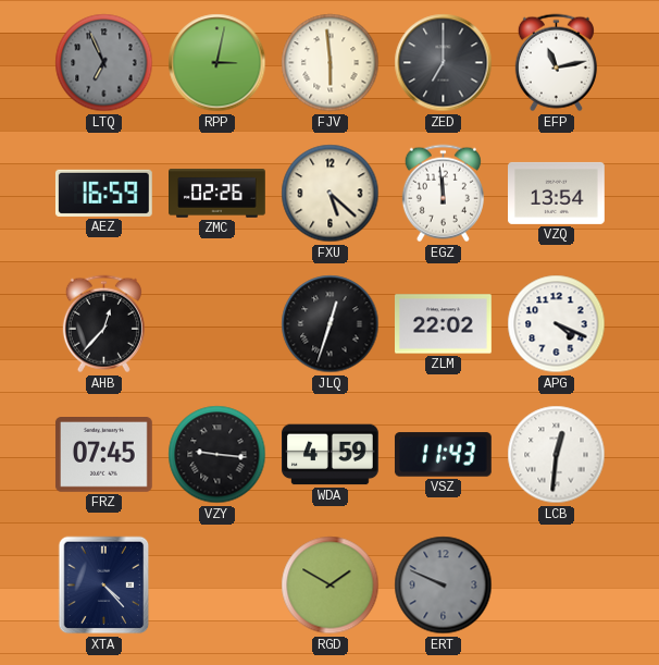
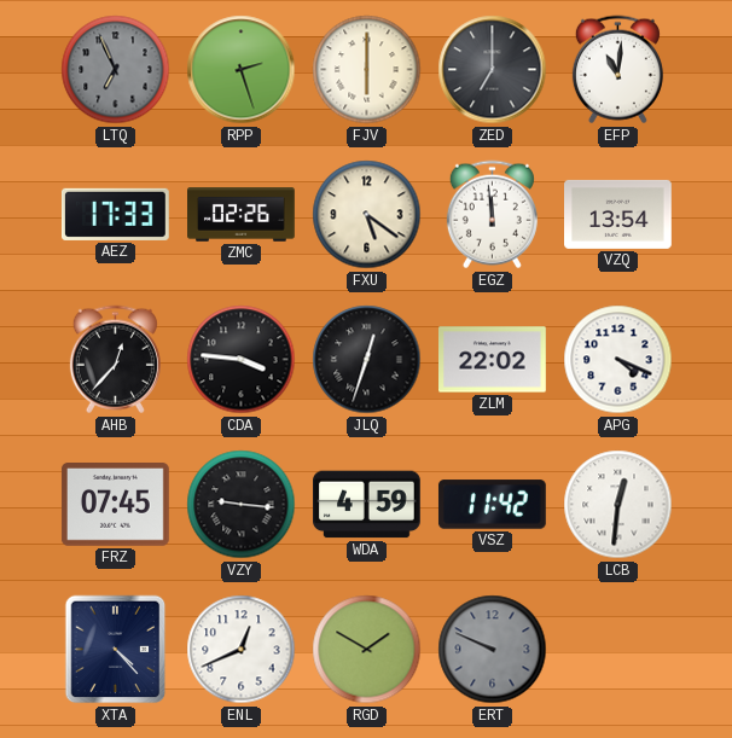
RPP: 3:02 -> 2:27
FJV: 5:59 -> 6:00
EFP: 11:13 -> 11:01
AEZ: 16:59 -> 17:33
FXU: 5:22 -> 5:21
CDA: none -> 3:46
VSZ: 11:43 -> 11:42
ENL: none -> 12:41
